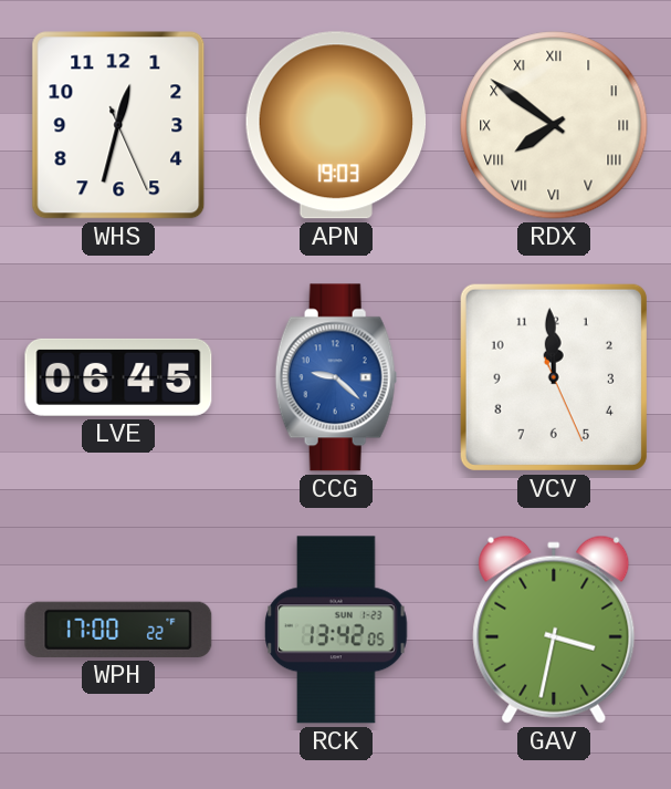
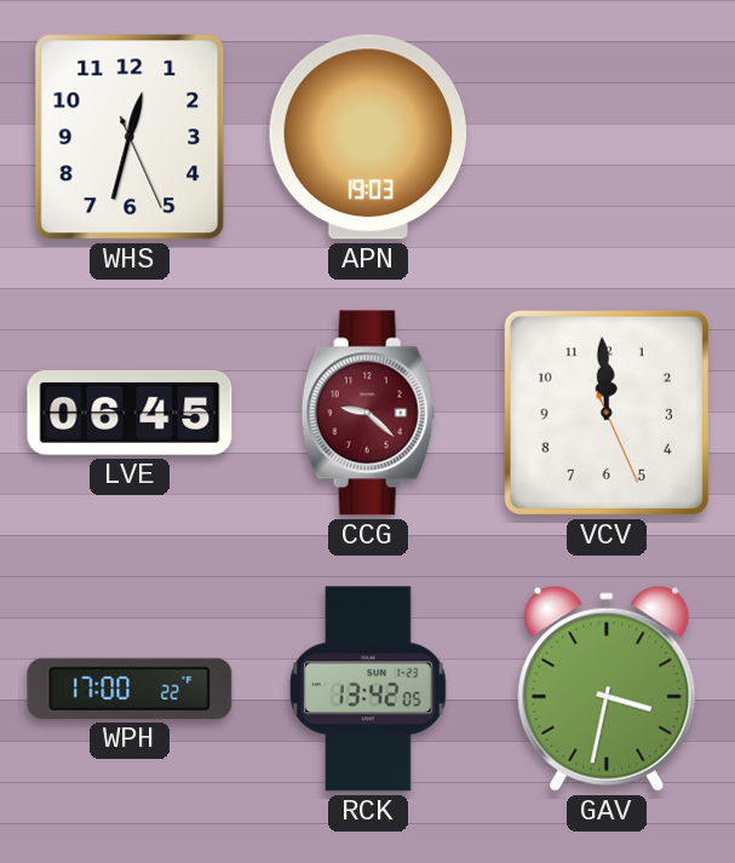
RDX: 7:51 -> none
CCG dial: blue -> burgundy
